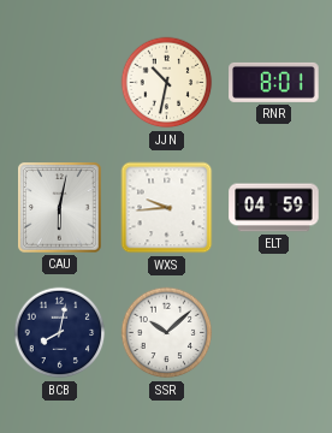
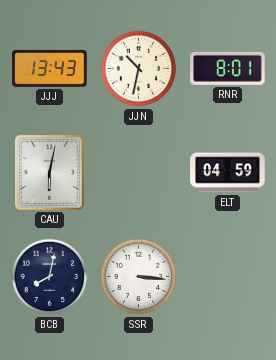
JJJ: none -> 13:43
WXS: 9:44 -> none
SSR: 10:08 -> 3:16
